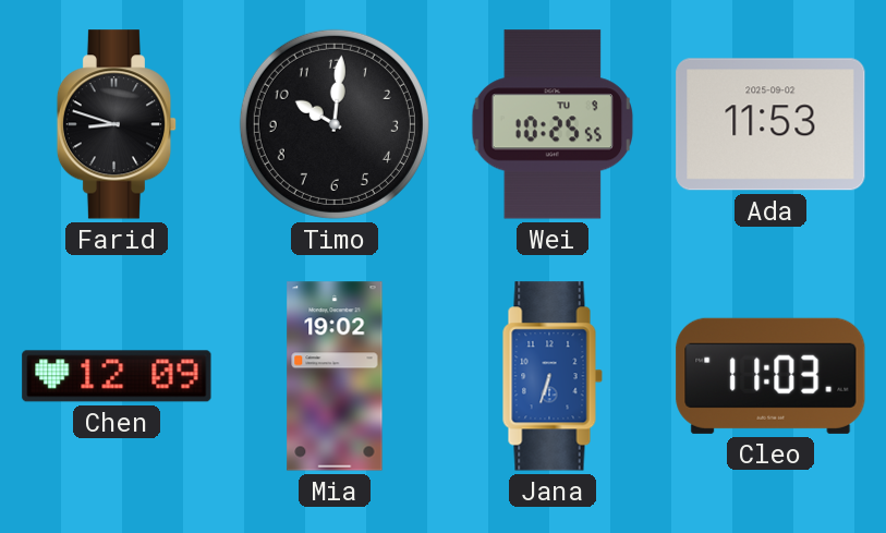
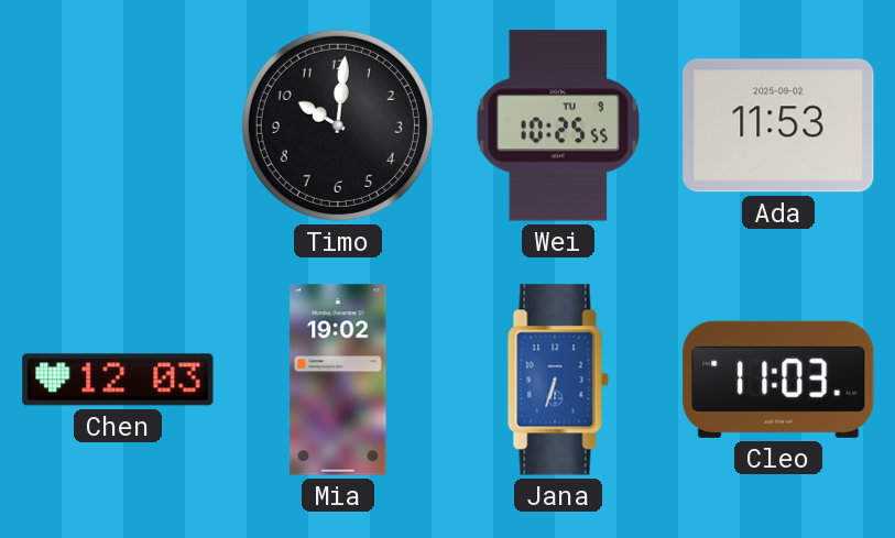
Farid: 8:48 -> none
Chen: 12:09 -> 12:03
